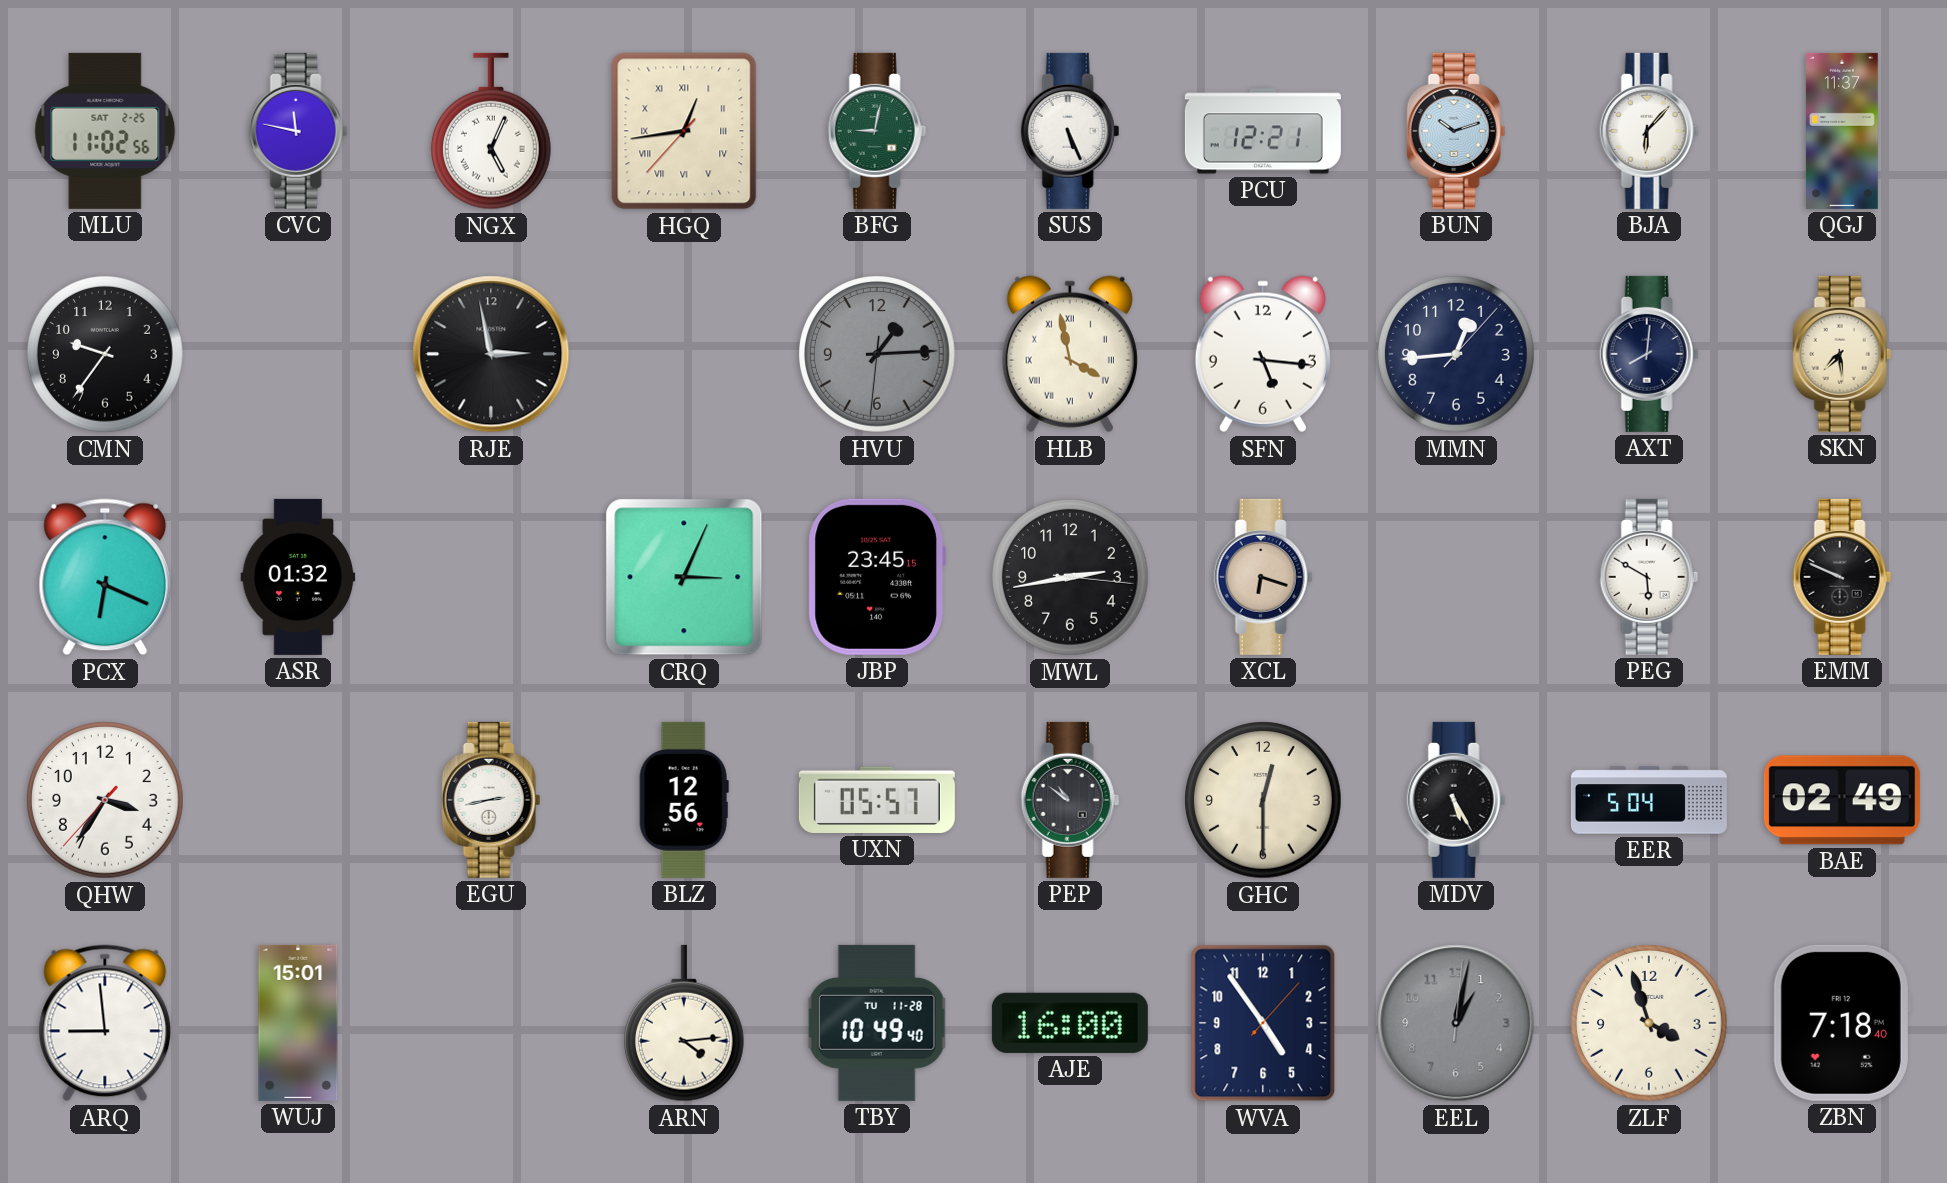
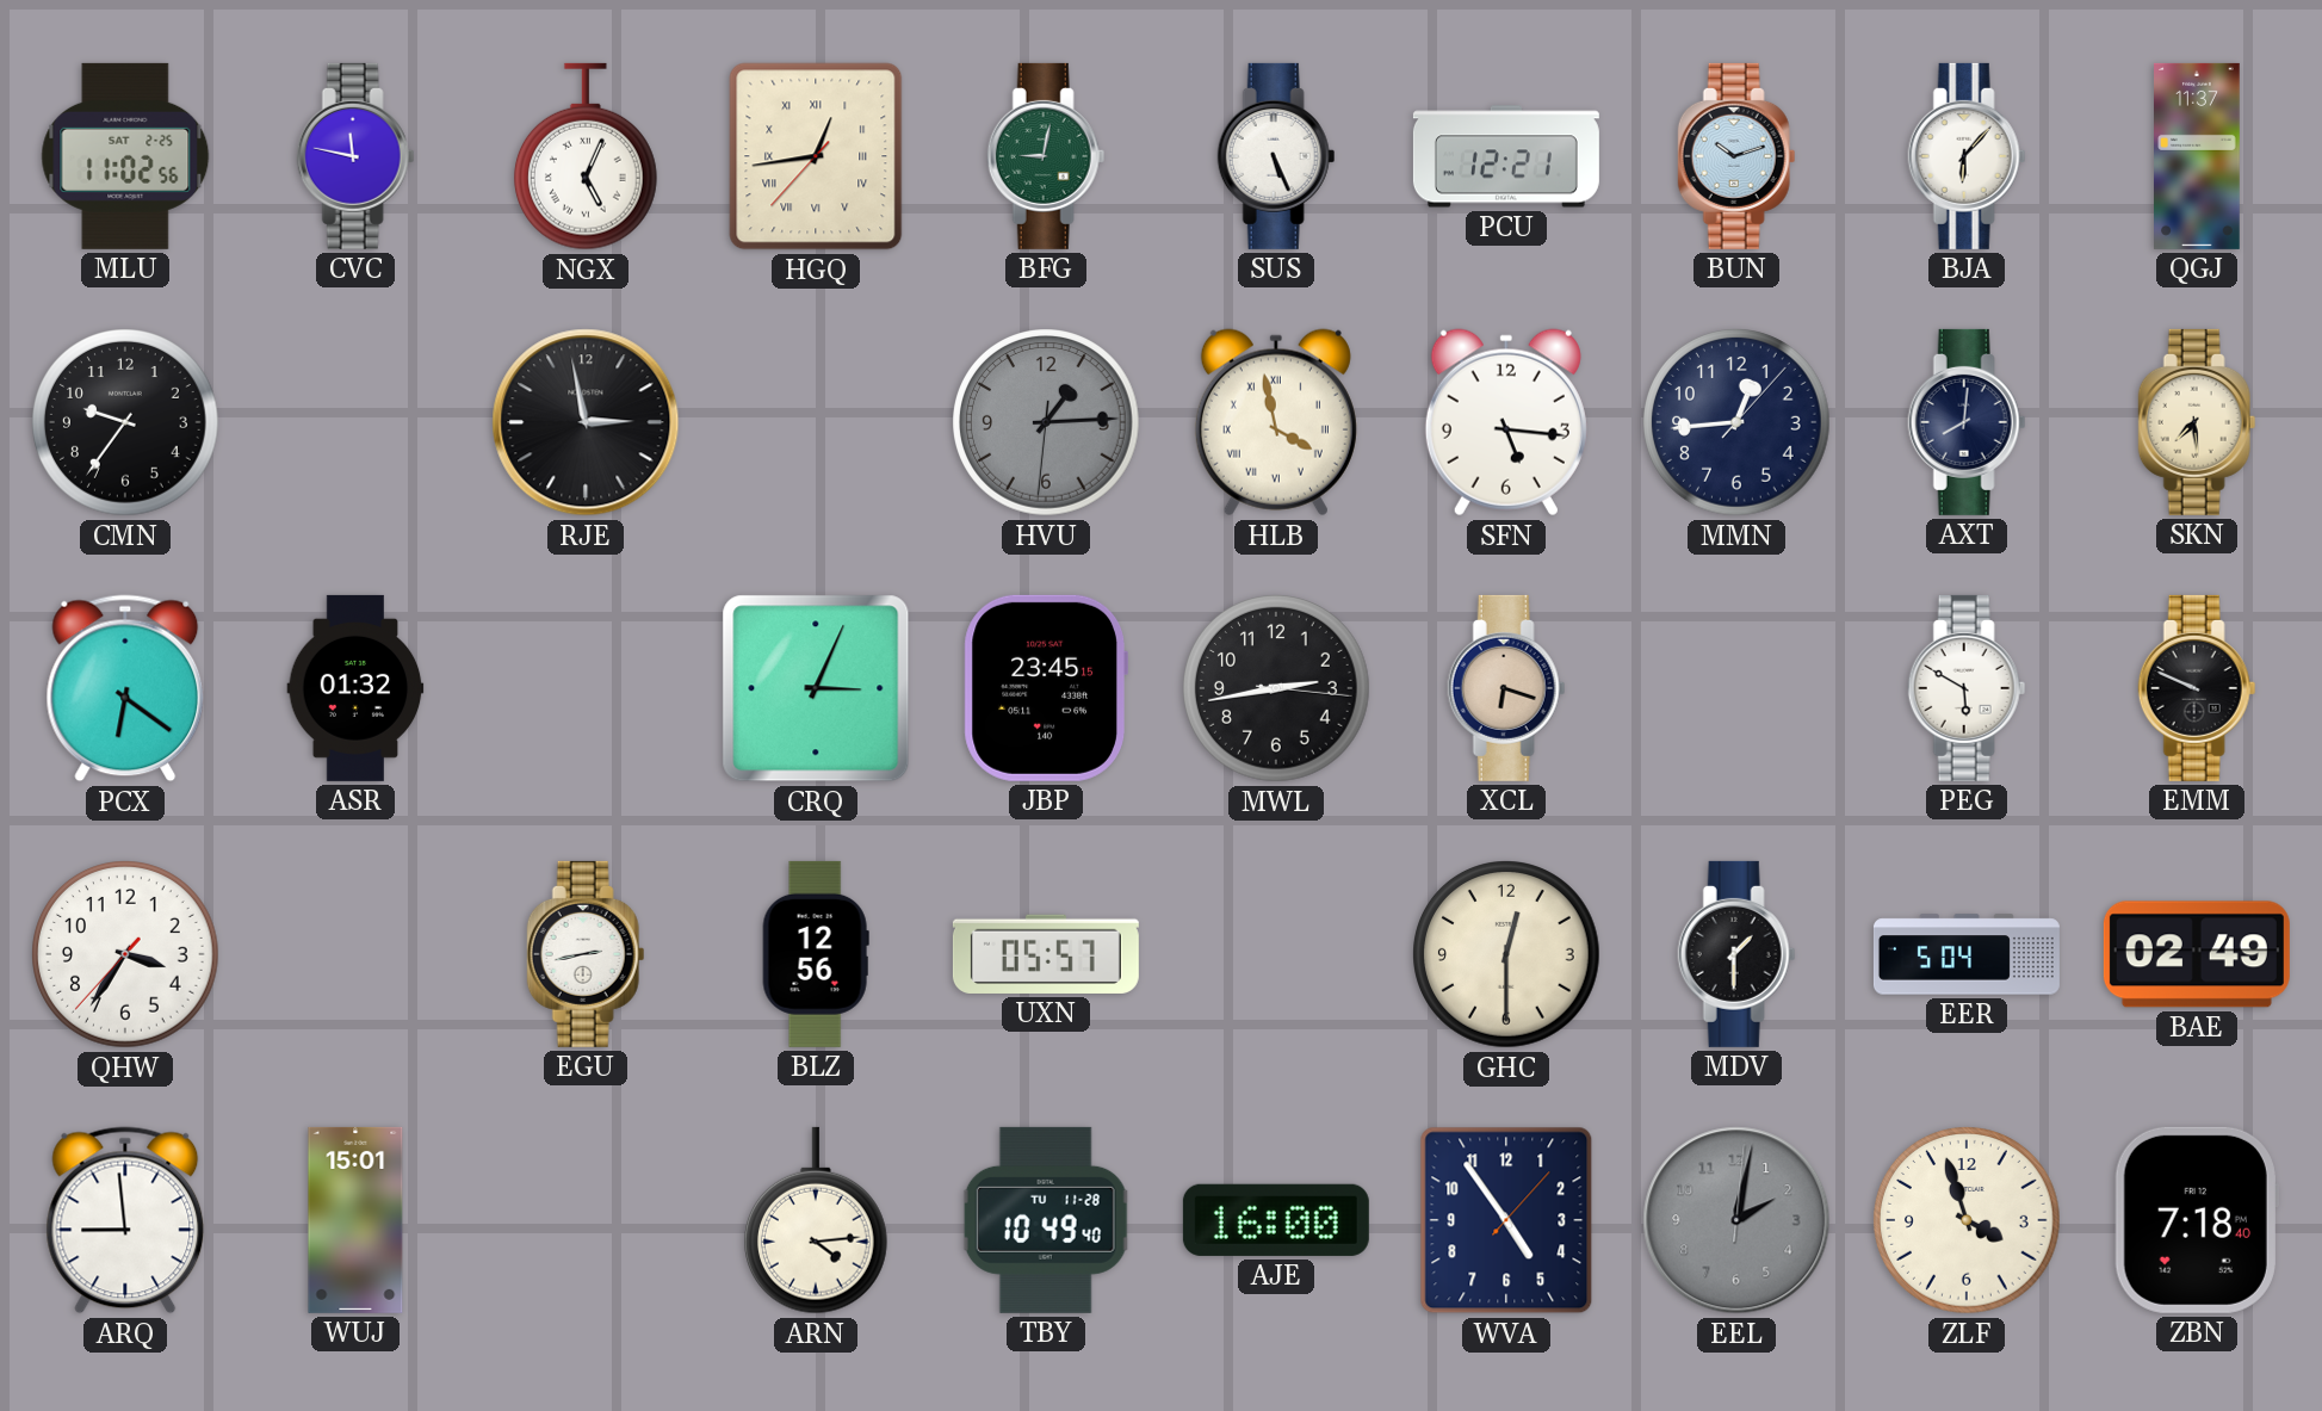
PCX: 6:19 -> 6:21
PEP: 10:51 -> none
MDV: 5:25 -> 1:30
EEL: 1:02 -> 2:02
